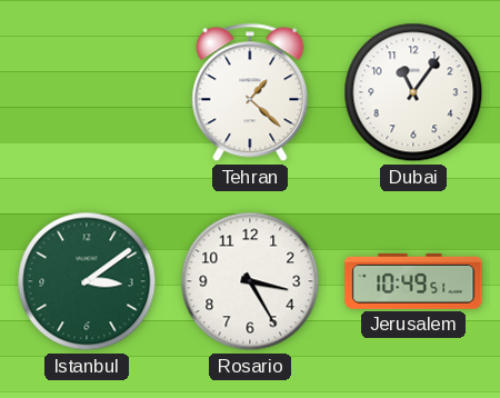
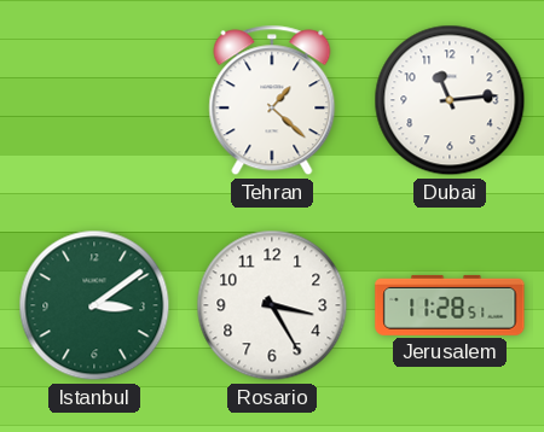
Dubai: 11:06 -> 11:14
Jerusalem: 10:49 -> 11:28
